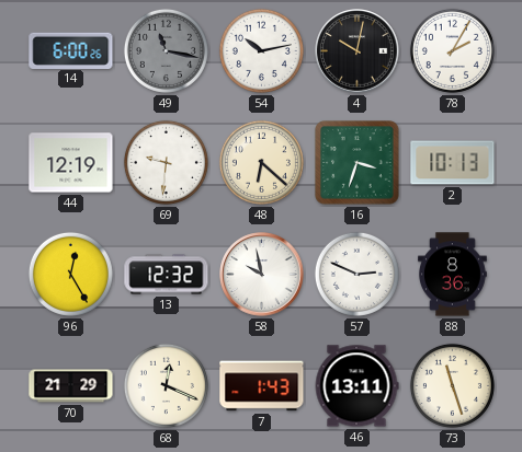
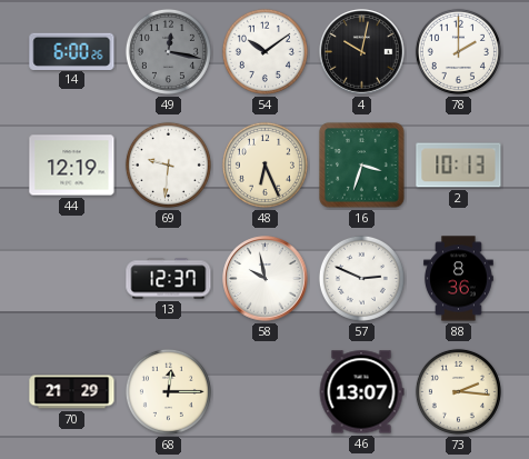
49: 11:17 -> 12:17
54: 10:13 -> 10:09
78: 2:05 -> 2:00
48: 6:22 -> 6:26
96: 12:25 -> none
13: 12:32 -> 12:37
68: 12:19 -> 12:15
7: 1:43 -> none
46: 13:11 -> 13:07
73: 11:27 -> 2:16
